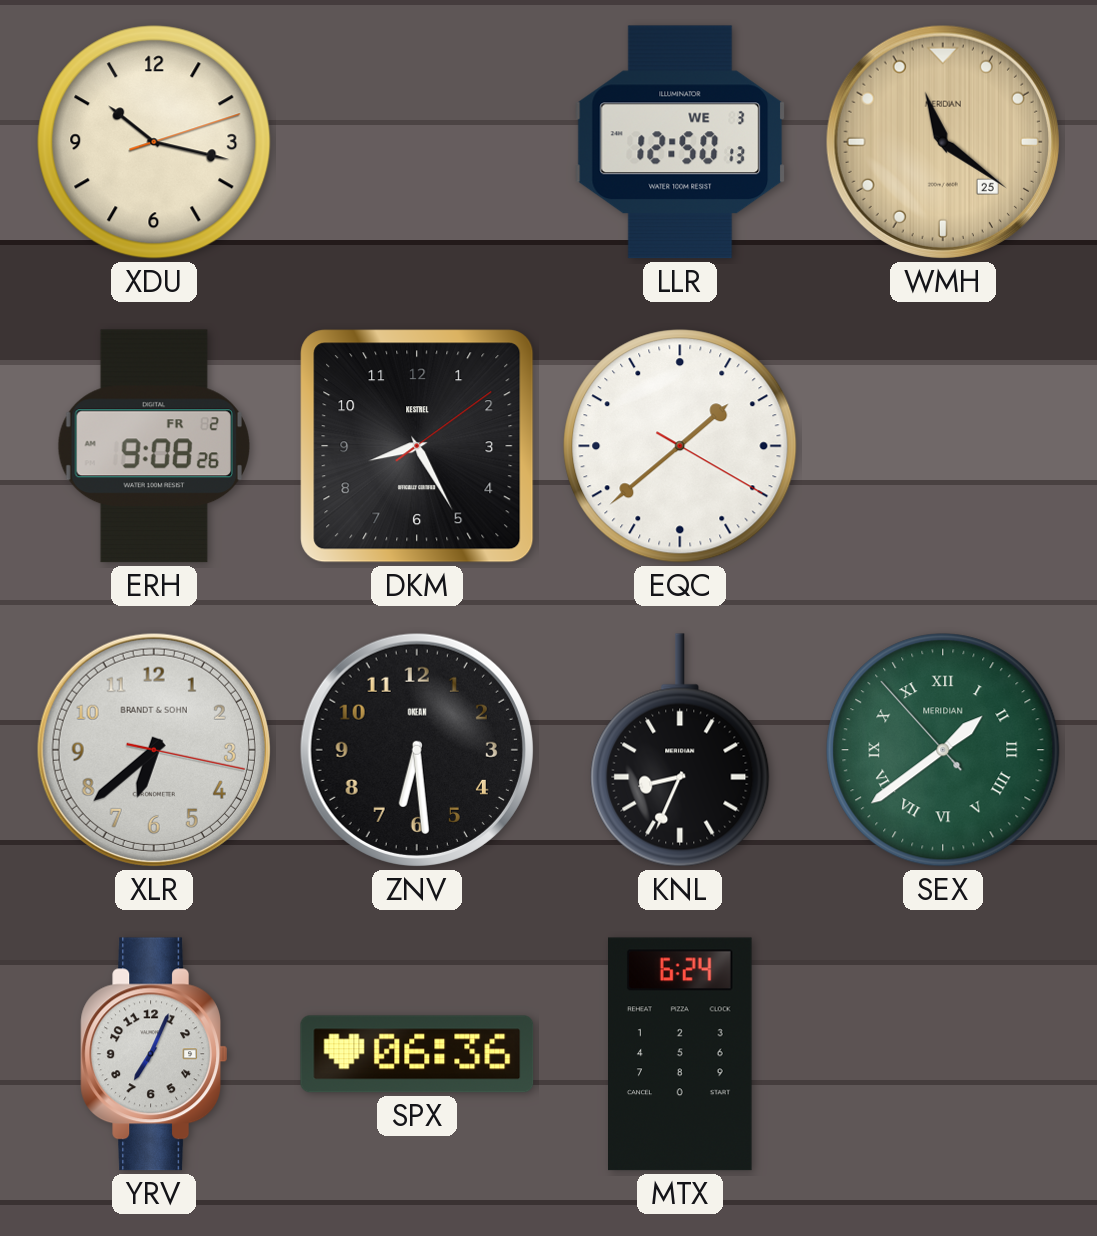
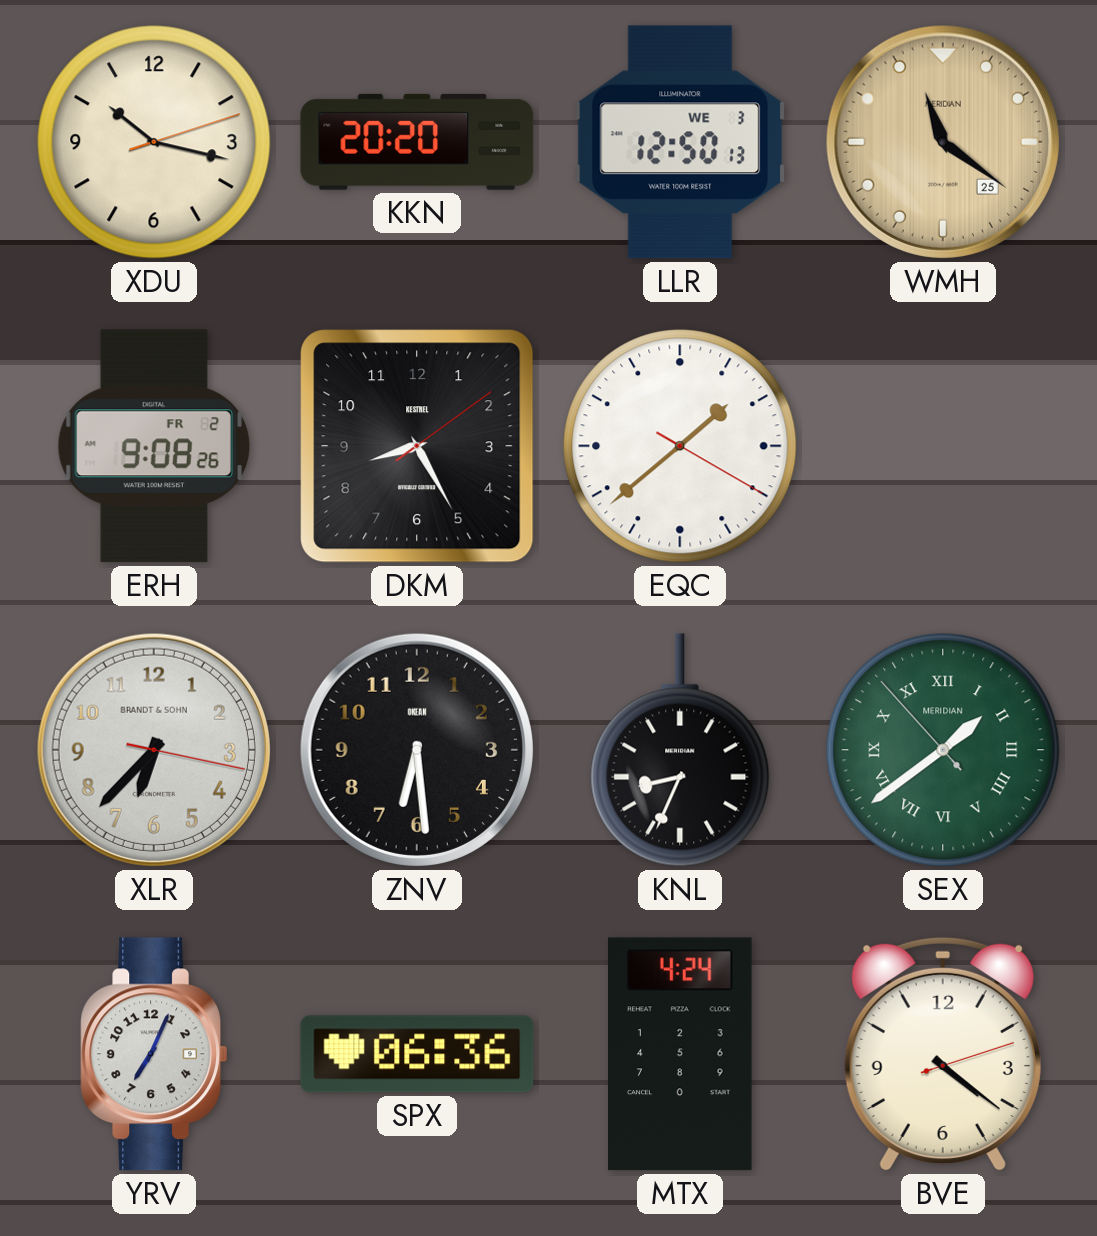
KKN: none -> 20:20
XLR: 6:38 -> 6:37
MTX: 6:24 -> 4:24
BVE: none -> 4:21
